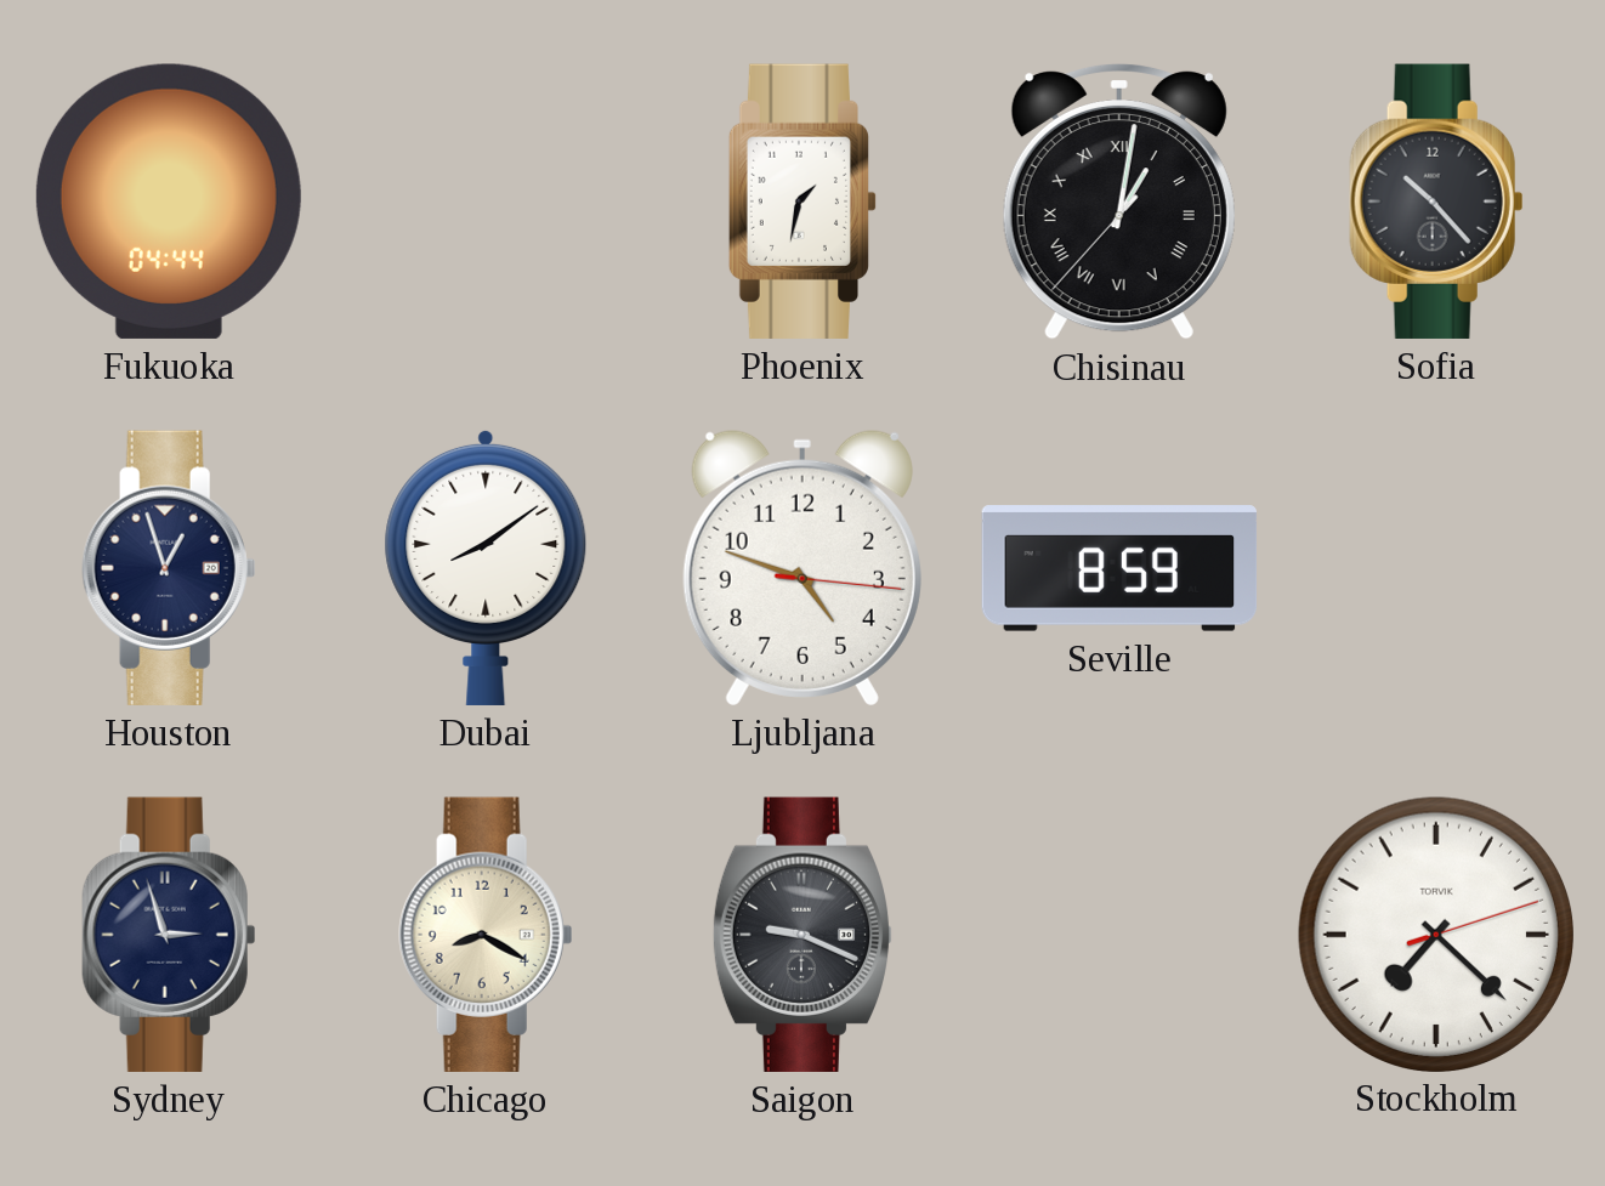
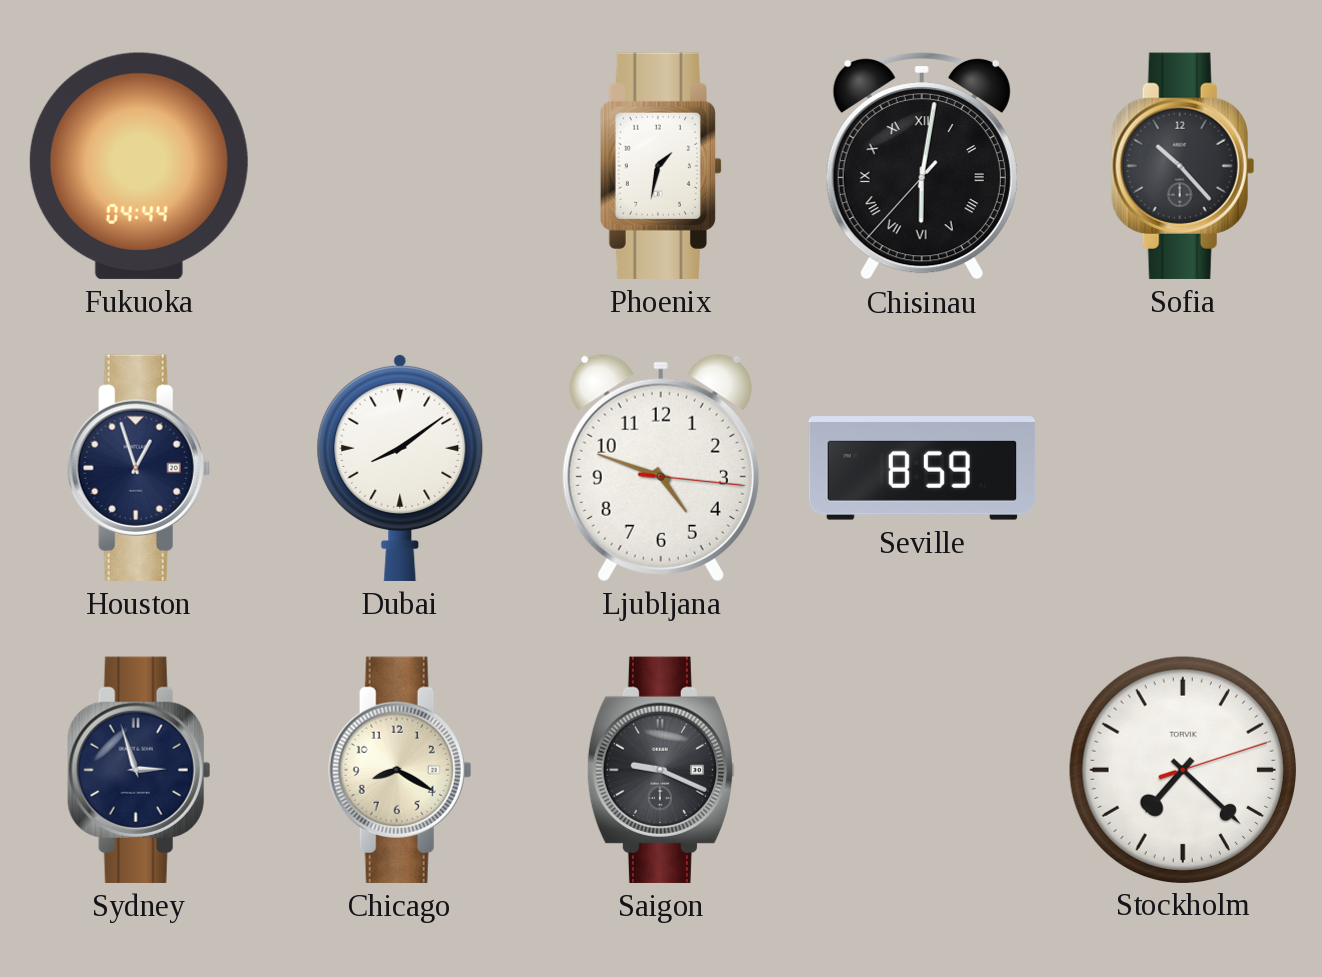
Chisinau: 1:01 -> 6:01
